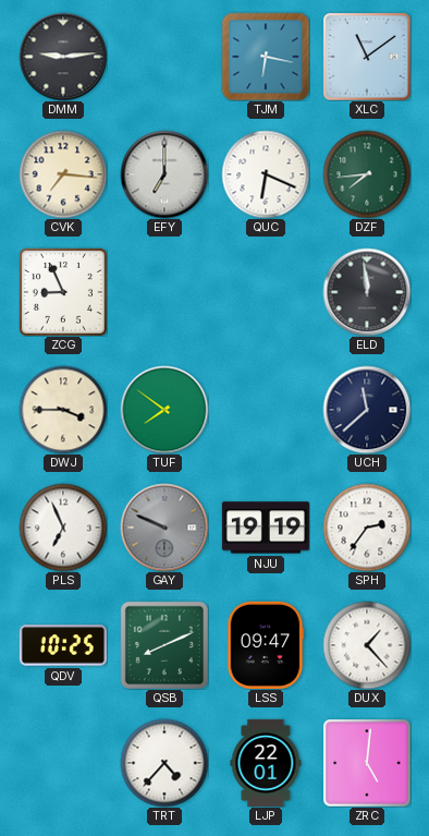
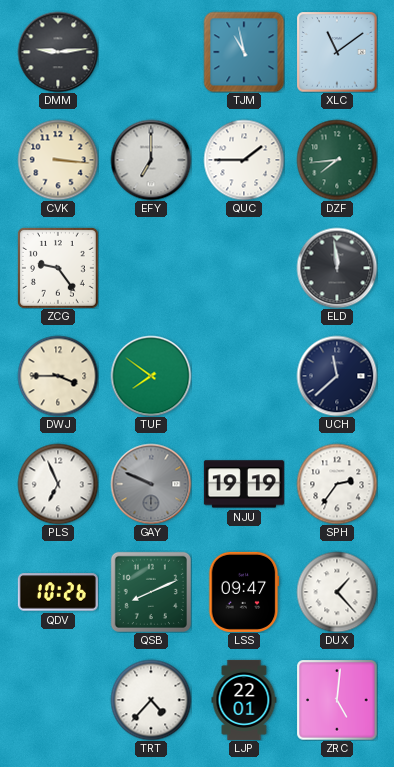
TJM: 6:17 -> 10:58
CVK: 7:16 -> 3:16
QUC: 6:19 -> 1:45
ZCG: 8:56 -> 9:24
QDV: 10:25 -> 10:26
